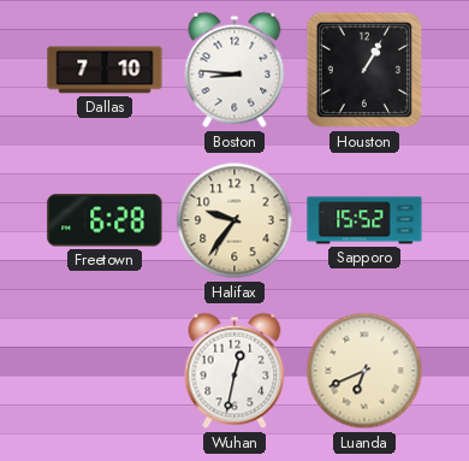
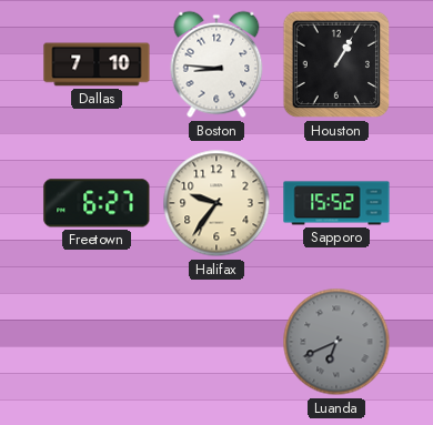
Freetown: 6:28 -> 6:27
Wuhan: 12:32 -> none
Luanda dial: cream -> grey
